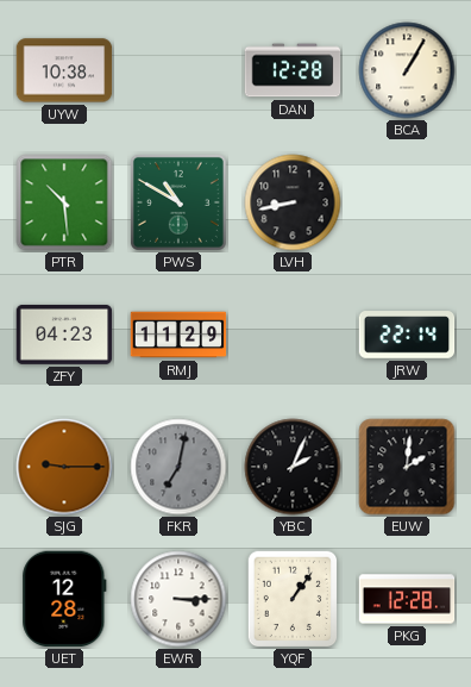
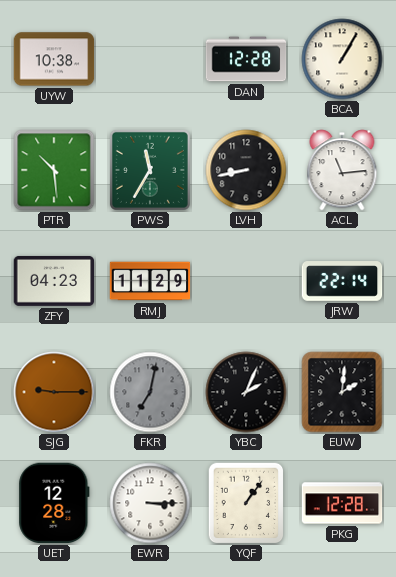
PWS: 10:50 -> 11:35
ACL: none -> 11:14
